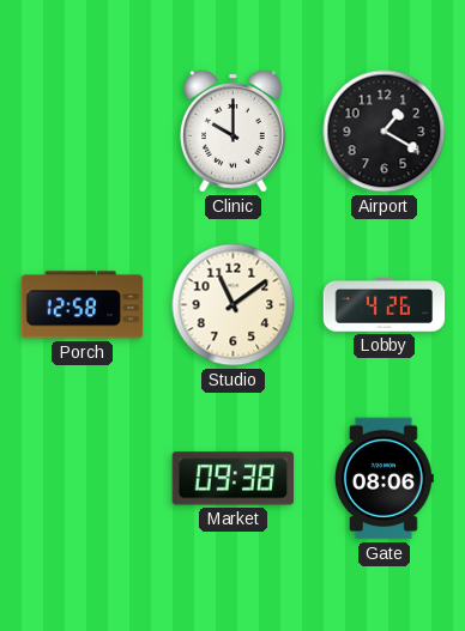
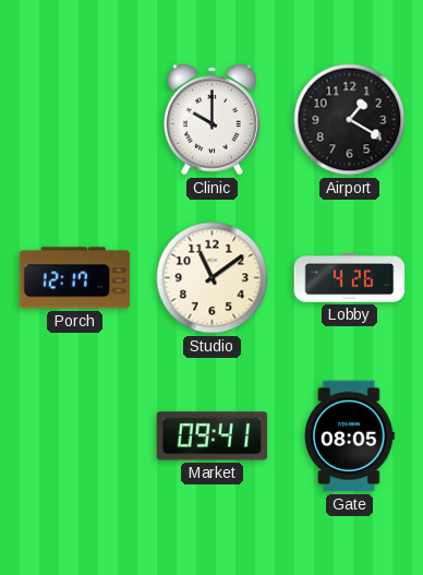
Porch: 12:58 -> 12:17
Market: 09:38 -> 09:41
Gate: 08:06 -> 08:05
